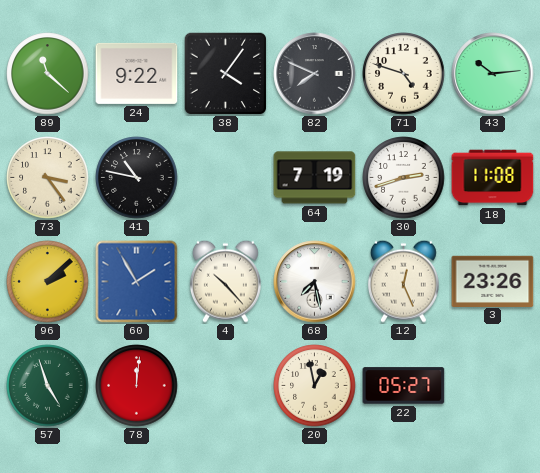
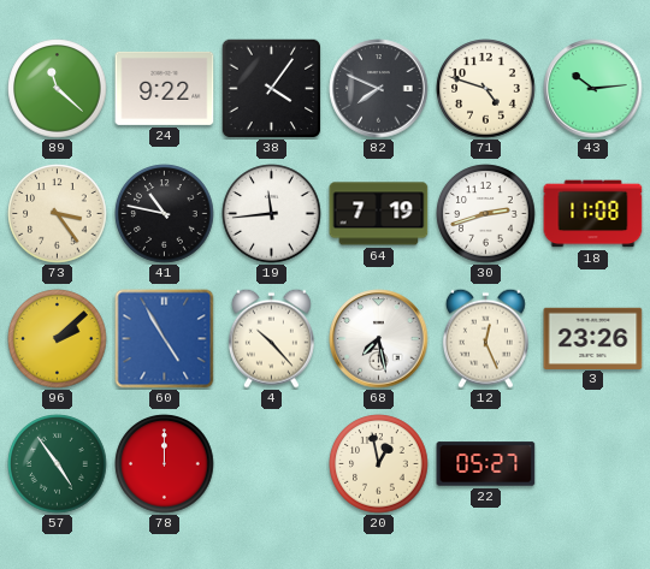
19: none -> 11:44
60: 1:55 -> 4:55
57: 4:57 -> 4:54
78: 12:01 -> 12:00
